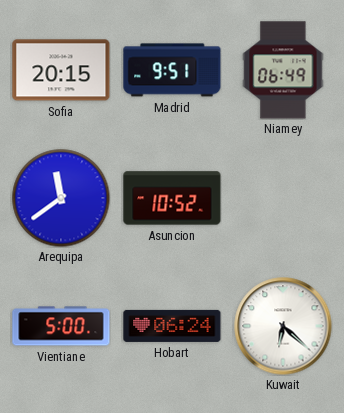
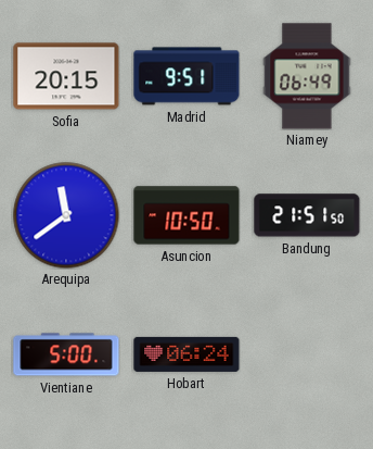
Asuncion: 10:52 -> 10:50
Bandung: none -> 21:51
Kuwait: 6:22 -> none
